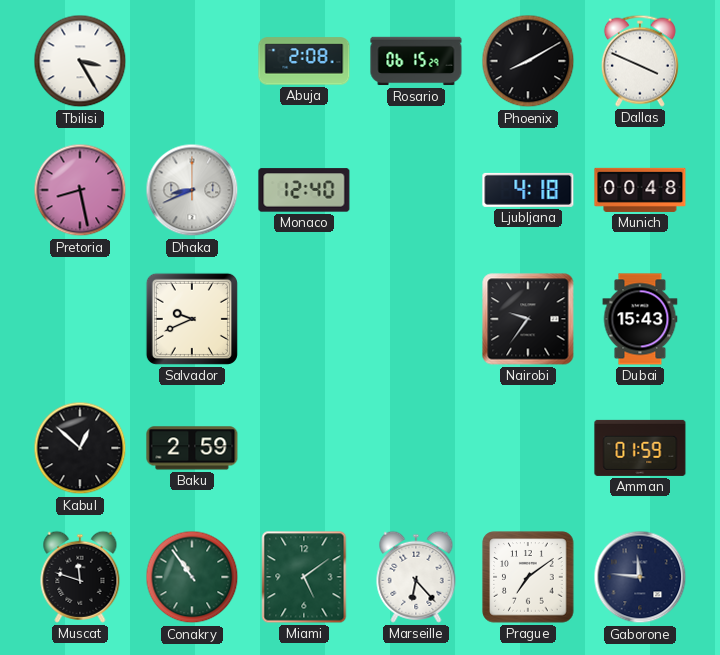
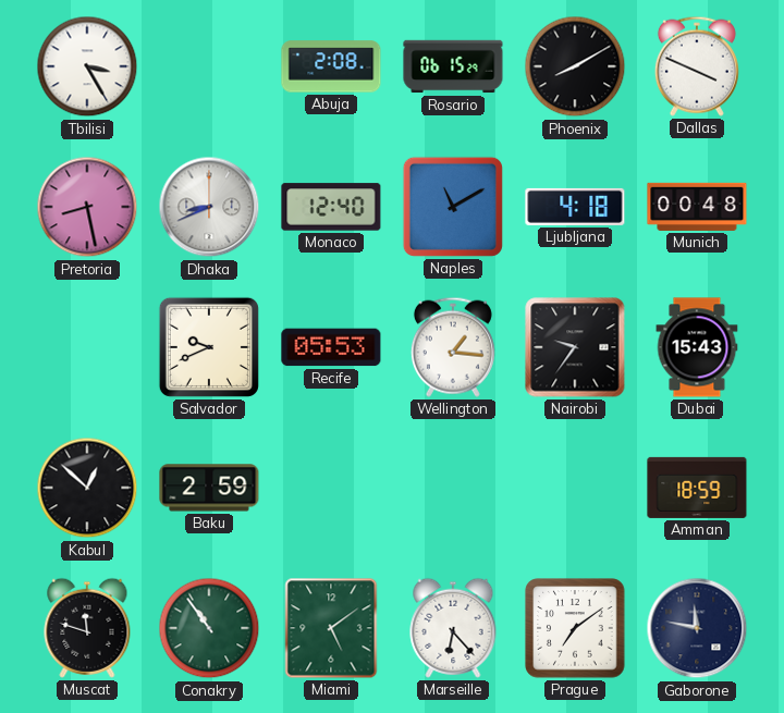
Naples: none -> 11:10
Recife: none -> 05:53
Wellington: none -> 1:16
Amman: 01:59 -> 18:59
Gaborone: 11:46 -> 11:47
